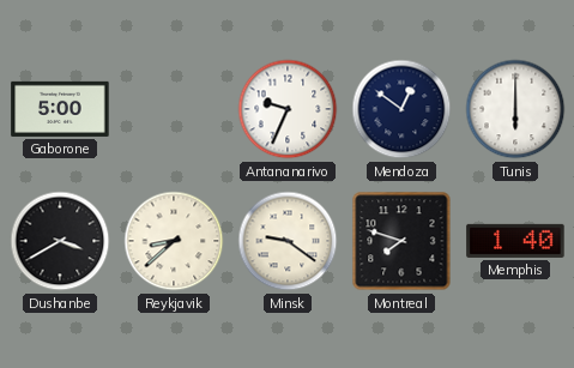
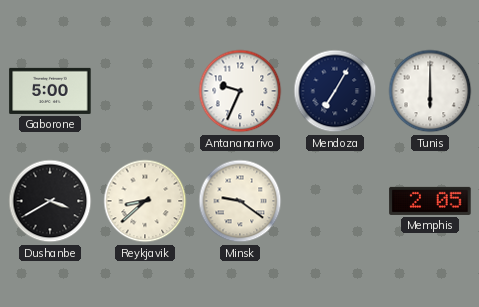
Mendoza: 12:51 -> 7:05
Montreal: 7:48 -> none
Memphis: 1:40 -> 2:05
